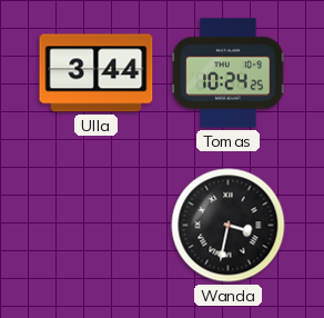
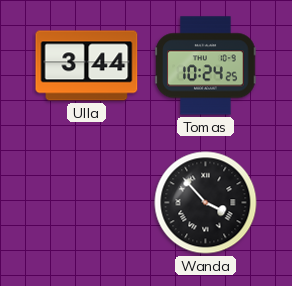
Wanda: 3:32 -> 3:53
